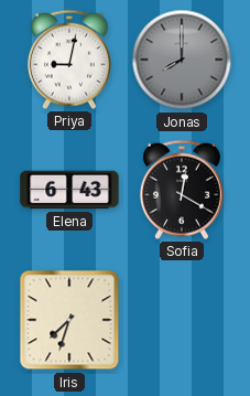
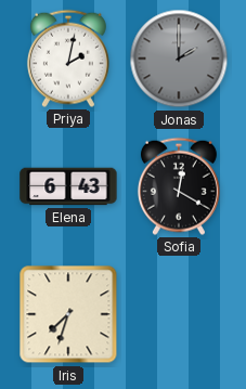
Priya: 9:02 -> 2:02
Jonas: 8:00 -> 2:00
